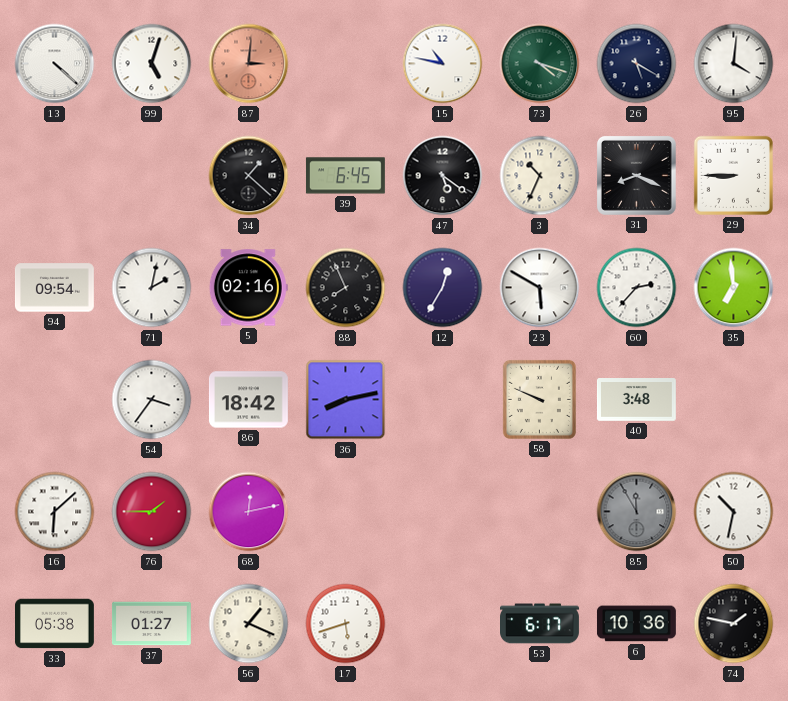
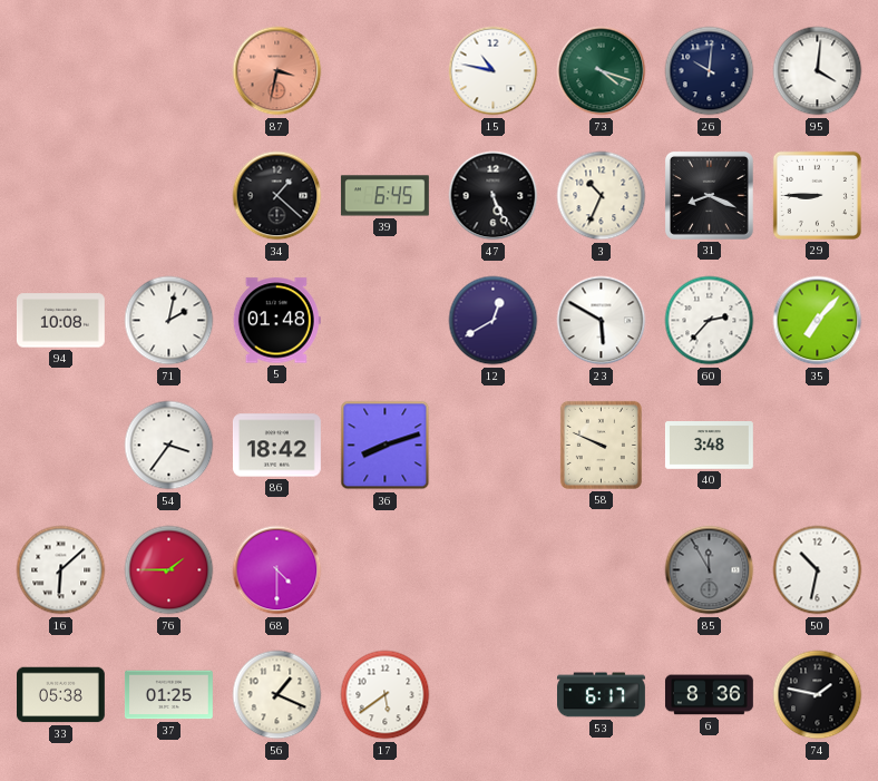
13: 4:22 -> none
99: 5:03 -> none
87: 3:01 -> 3:32
26: 5:20 -> 10:01
47: 5:21 -> 5:26
94: 09:54 -> 10:08
5: 02:16 -> 01:48
88: 7:56 -> none
12: 12:35 -> 12:40
35: 6:59 -> 7:07
36: 8:13 -> 8:12
68: 12:13 -> 4:30
37: 01:27 -> 01:25
17: 5:42 -> 5:39
6: 10:36 -> 8:36
